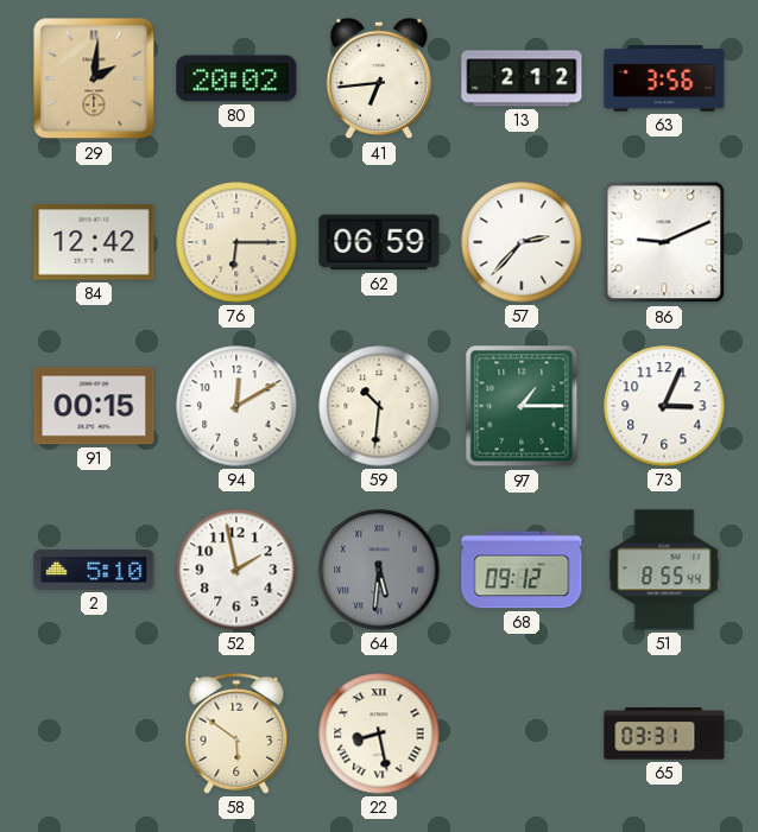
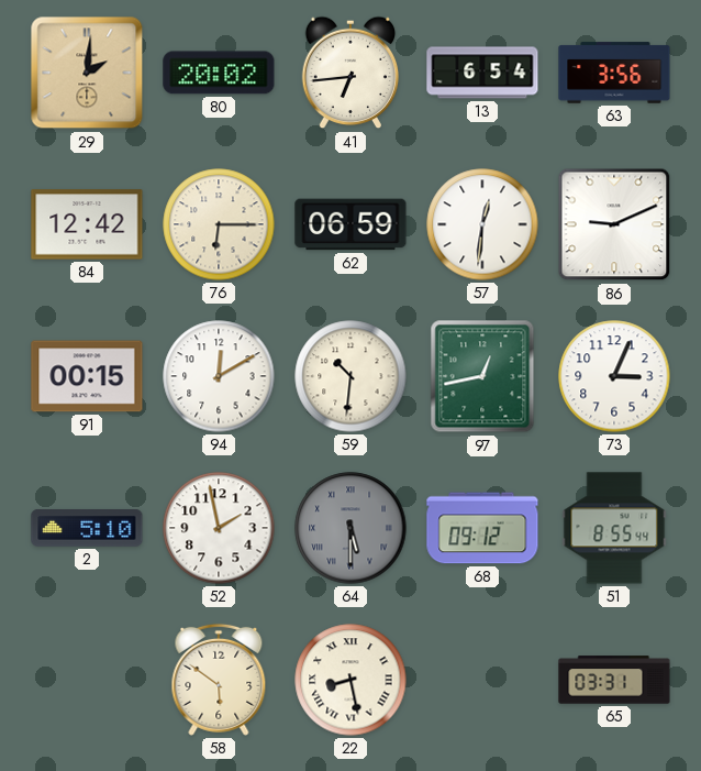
13: 2:12 -> 6:54
57: 2:37 -> 12:31
97: 1:15 -> 12:43
64: 5:31 -> 5:30
